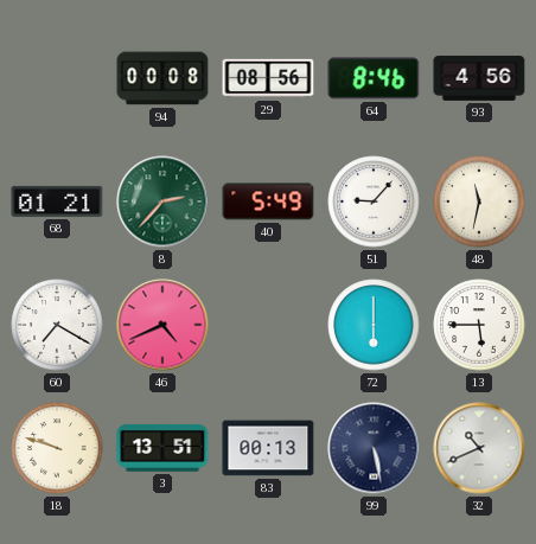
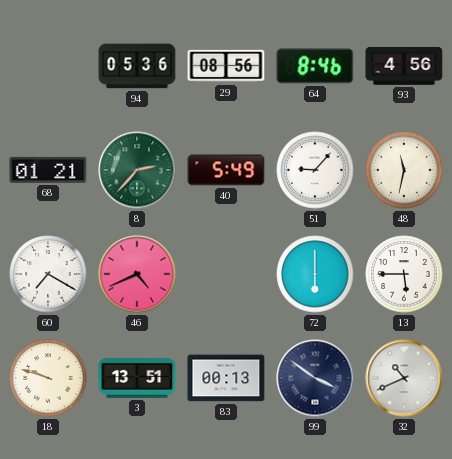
94: 00:08 -> 05:36
99: 5:28 -> 3:51
